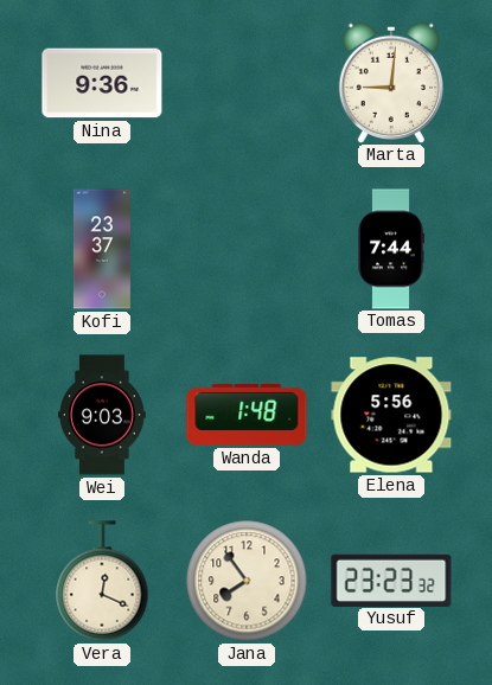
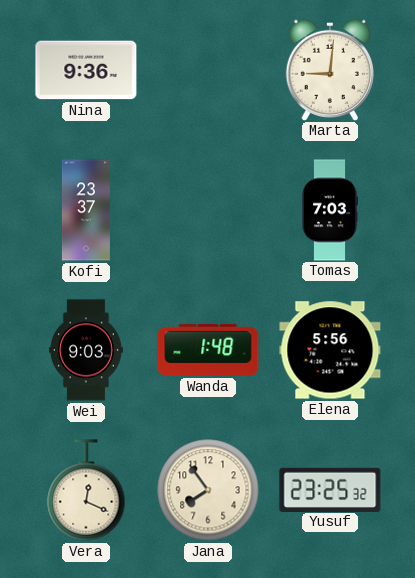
Tomas: 7:44 -> 7:03
Yusuf: 23:23 -> 23:25
